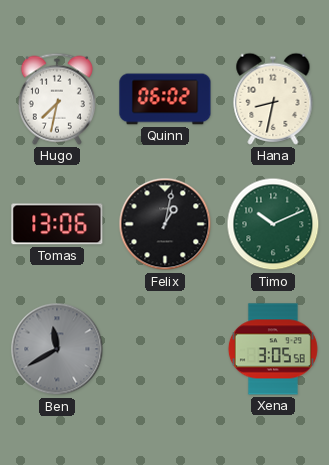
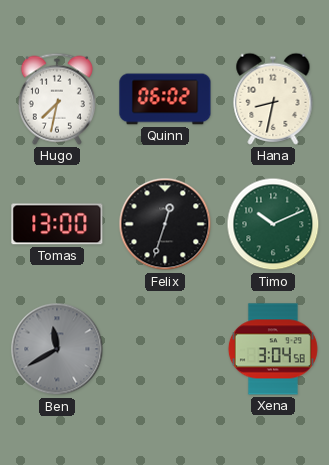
Tomas: 13:06 -> 13:00
Felix: 1:02 -> 12:33
Xena: 3:05 -> 3:04
